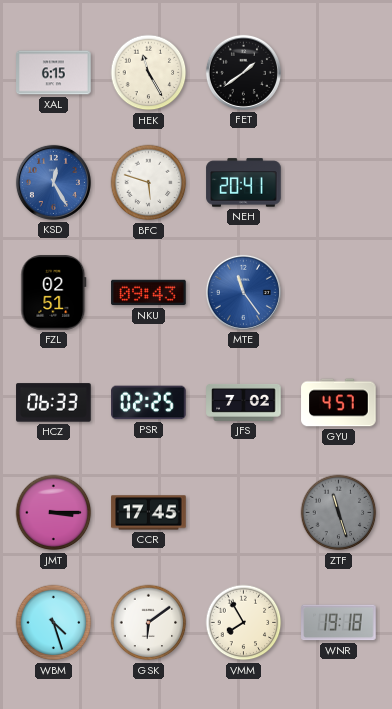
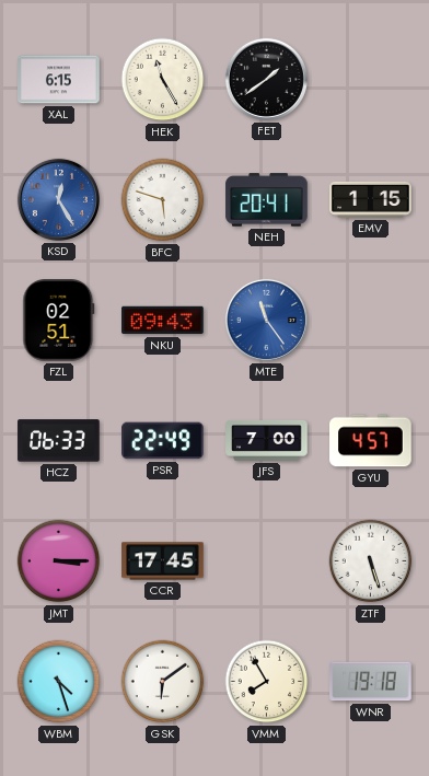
EMV: none -> 1:15
PSR: 02:25 -> 22:49
JFS: 7:02 -> 7:00
ZTF: 11:27 -> 5:27
ZTF dial: grey -> white
